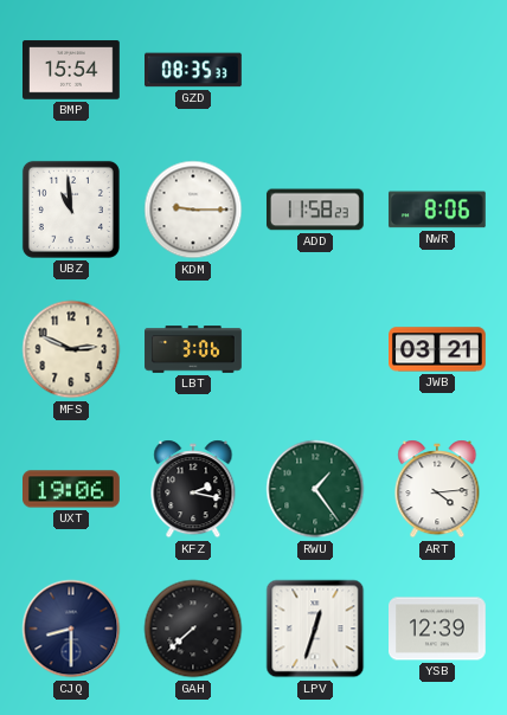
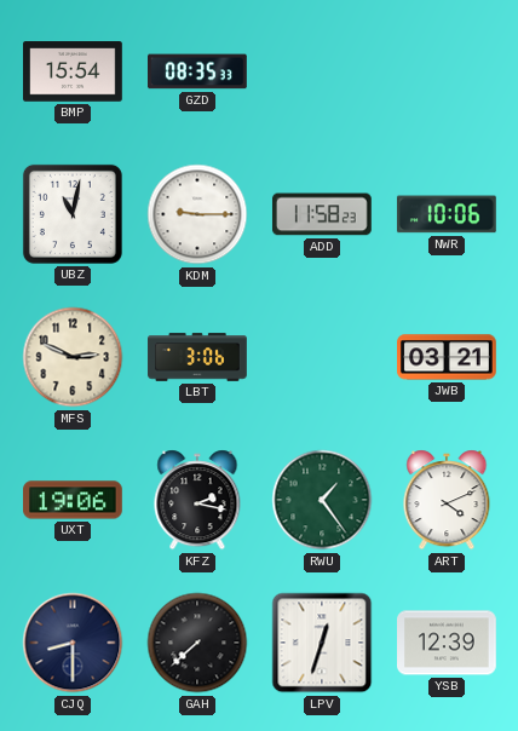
UBZ: 10:59 -> 11:02
NWR: 8:06 -> 10:06
ART: 4:14 -> 4:11
